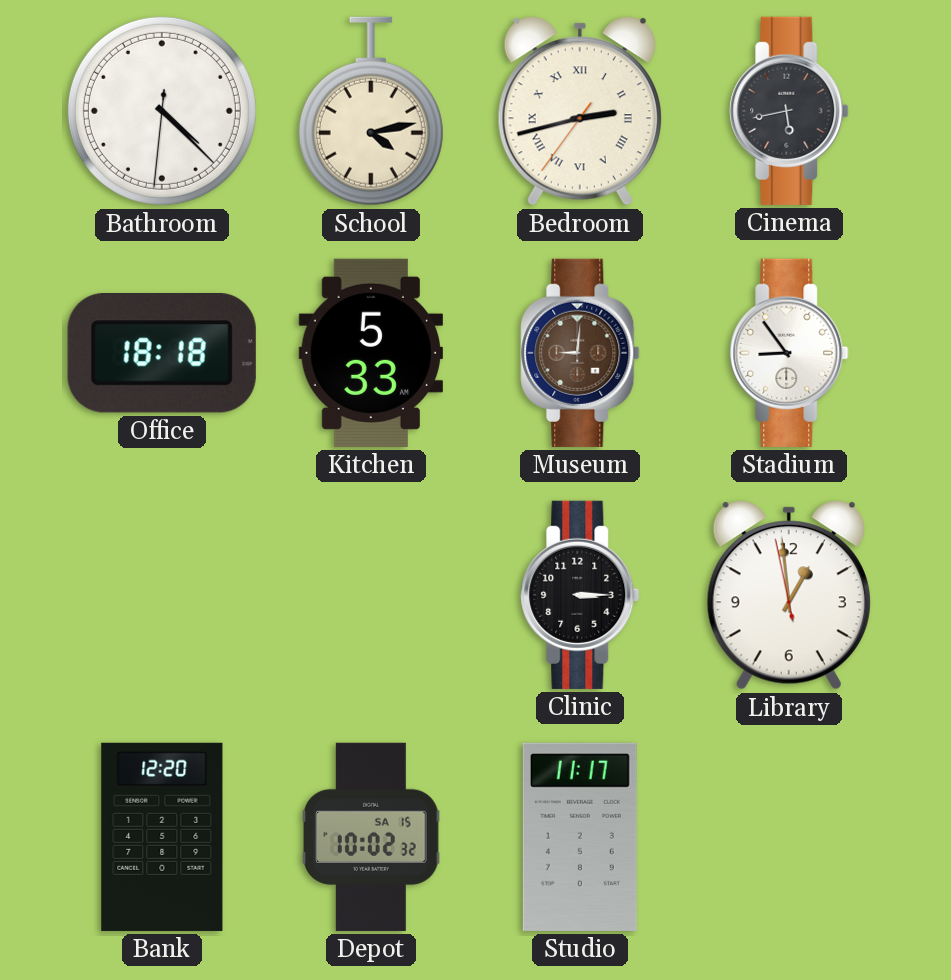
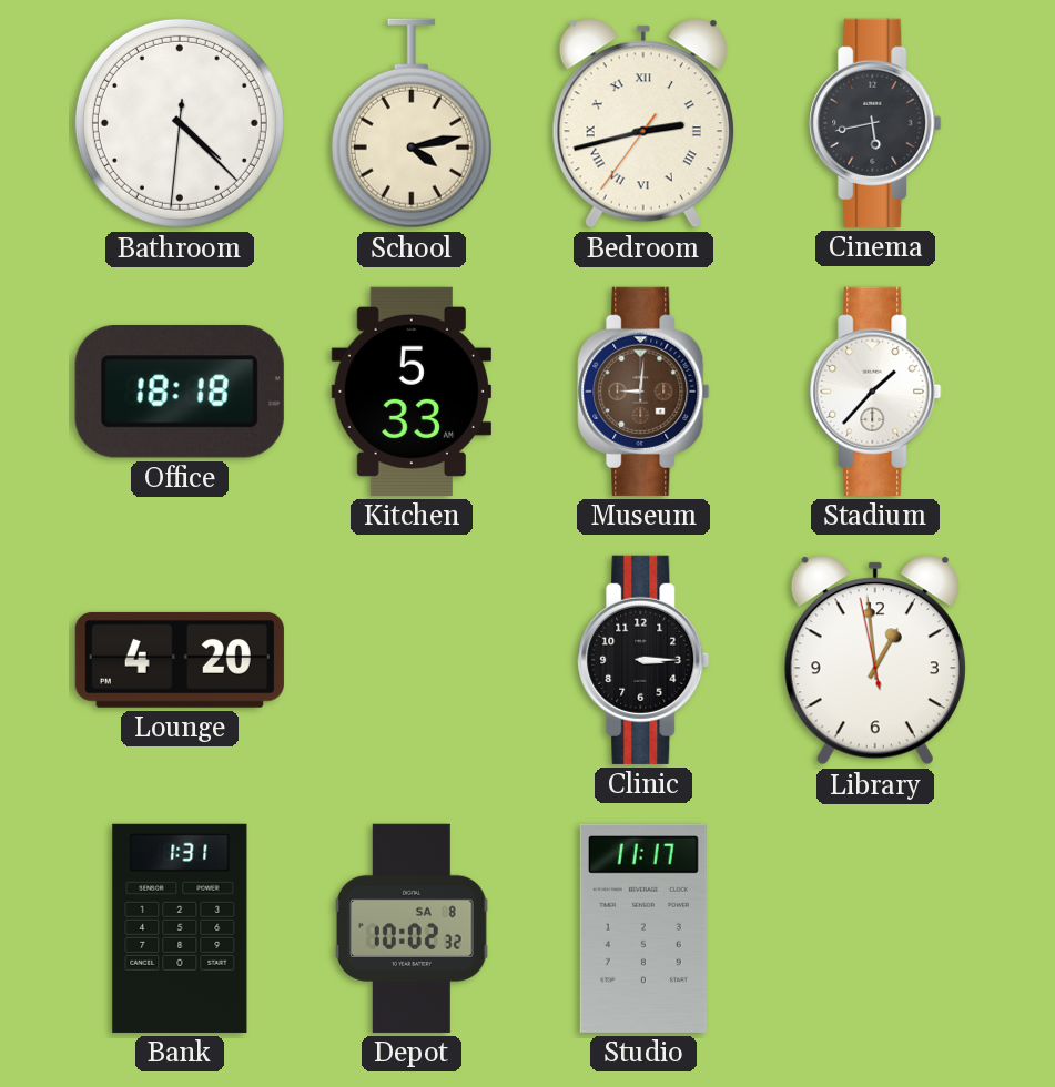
Stadium: 8:54 -> 1:37
Lounge: none -> 4:20
Bank: 12:20 -> 1:31
Depot date: SA 15 -> SA 8
